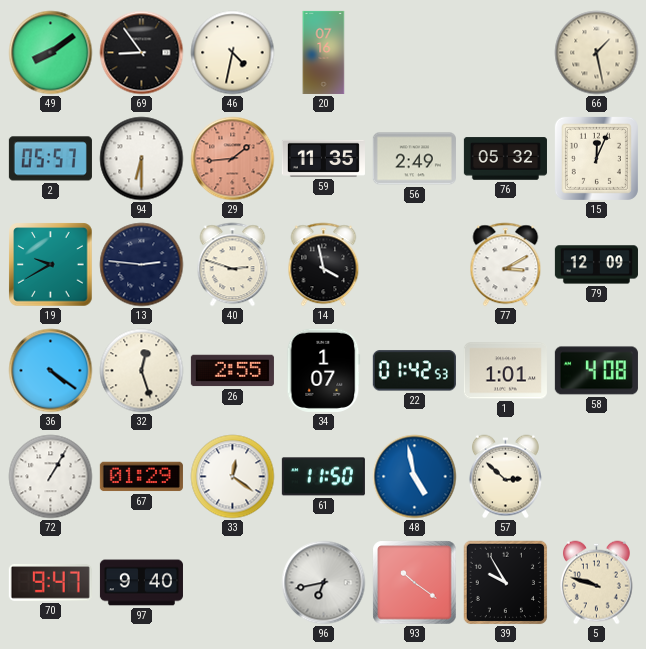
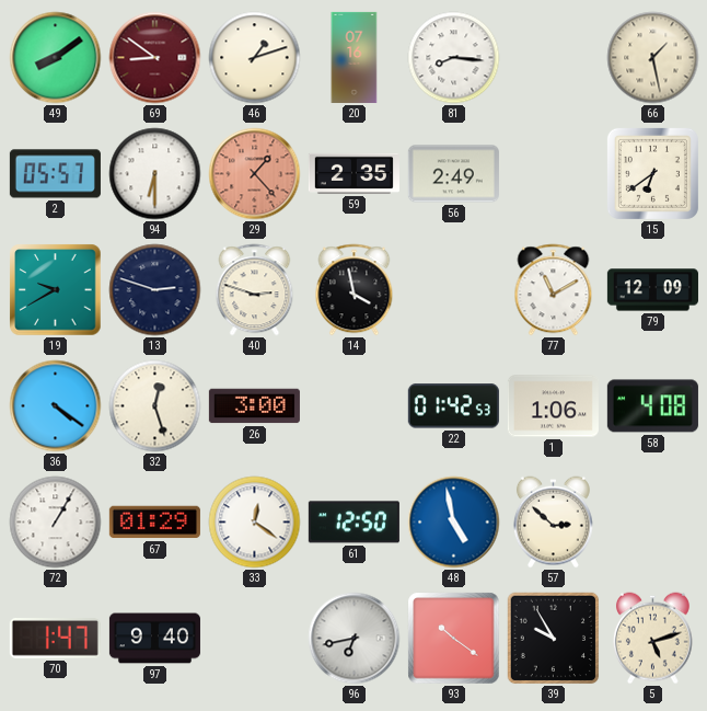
69: 8:54 -> 8:51
69 dial: black -> burgundy
46: 4:32 -> 1:12
81: none -> 8:16
29: 1:44 -> 1:23
59: 11:35 -> 2:35
76: 05:32 -> none
15: 12:04 -> 6:39
13: 2:46 -> 2:48
77: 3:10 -> 11:10
26: 2:55 -> 3:00
34: 1:07 -> none
1: 1:01 -> 1:06
61: 11:50 -> 12:50
70: 9:47 -> 1:47
5: 9:48 -> 5:12
